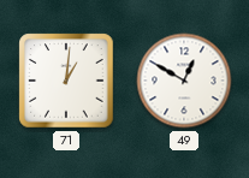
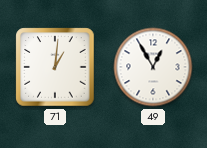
49: 12:50 -> 12:55
